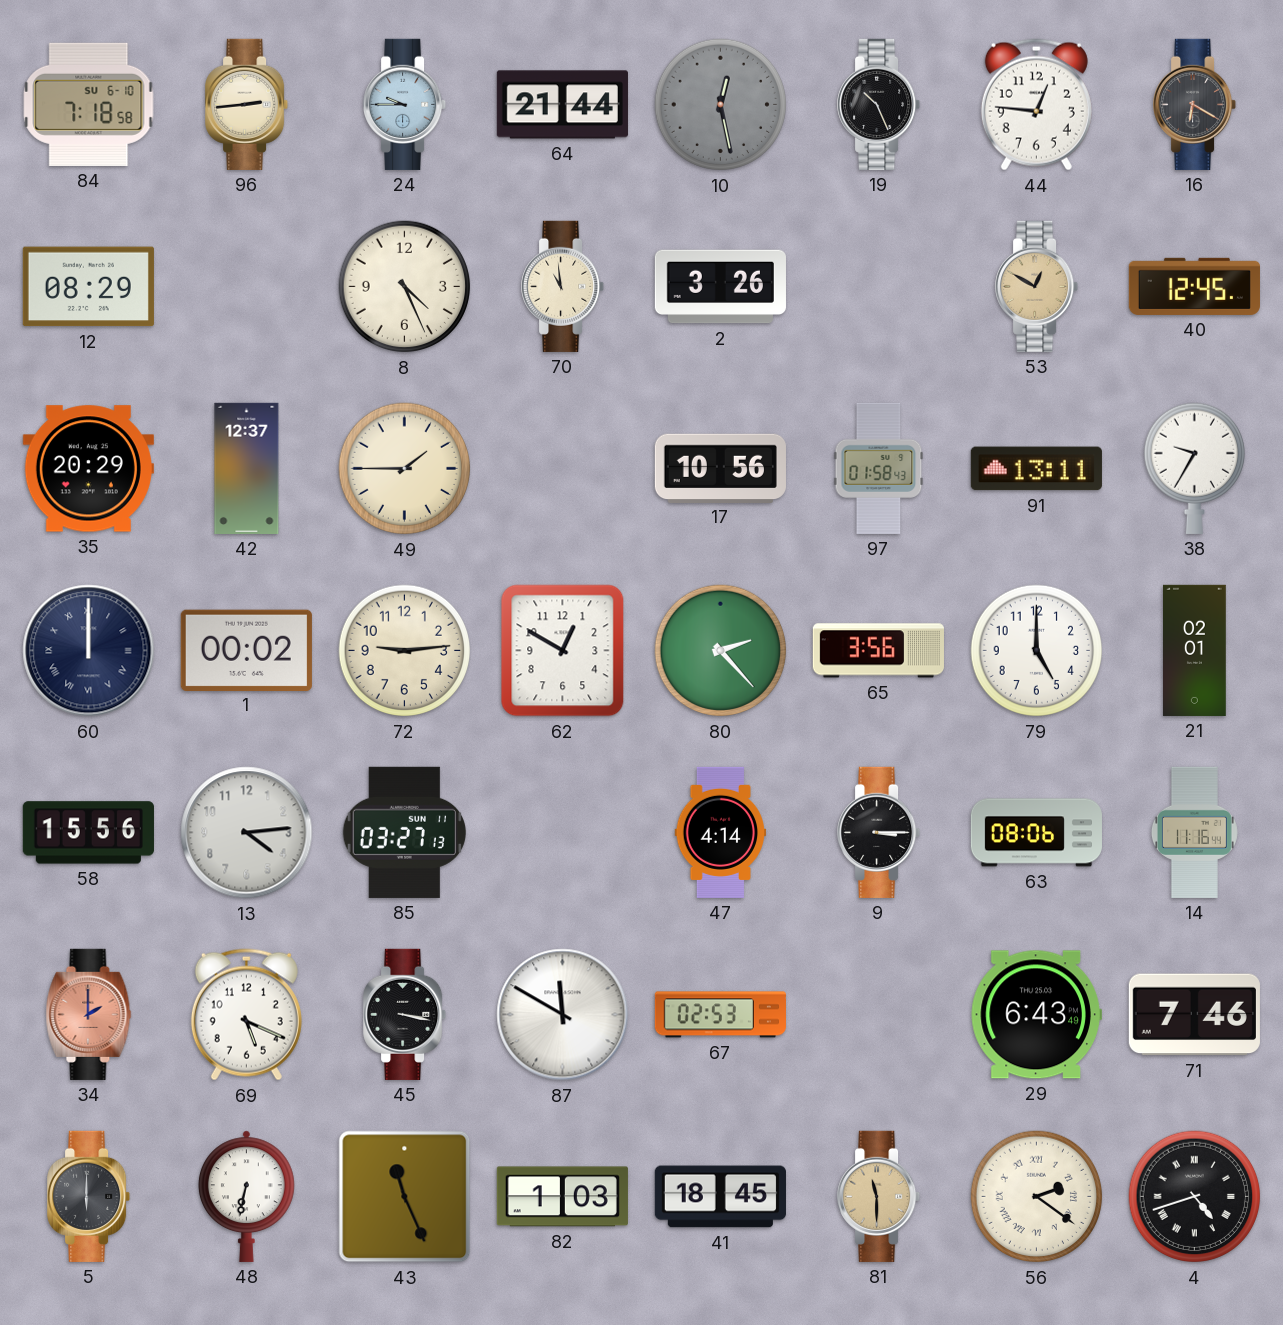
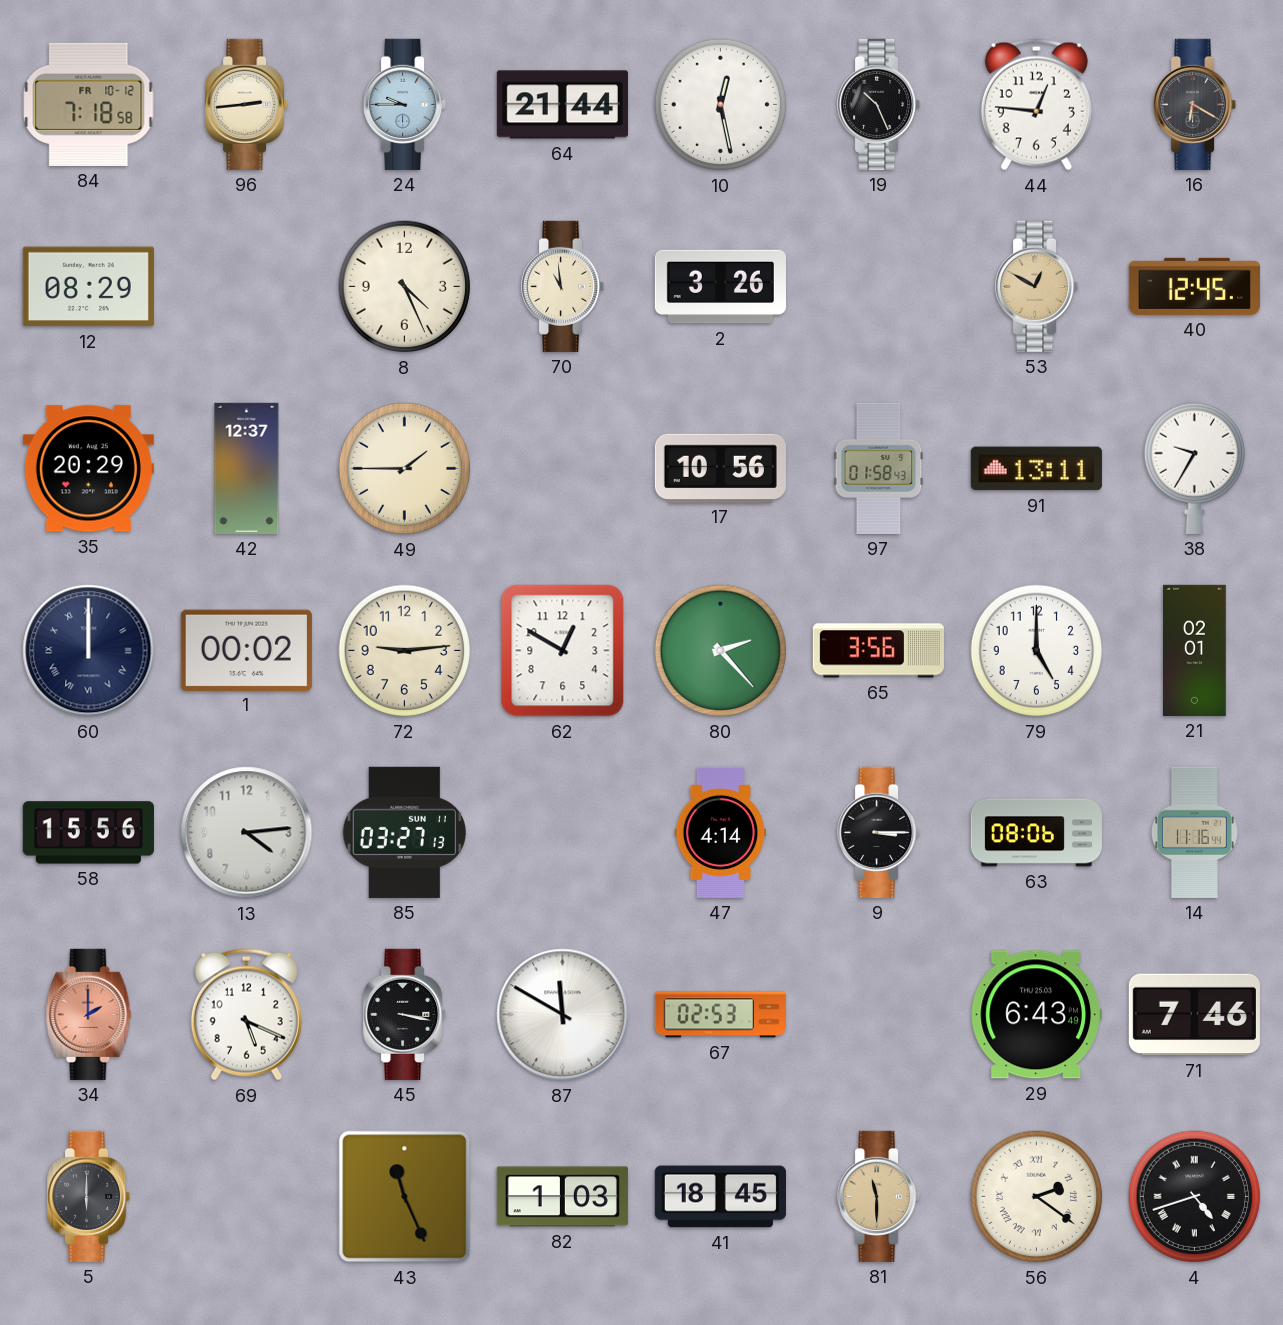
84 date: SU 6-10 -> FR 10-12
10 dial: grey -> white
48: 6:32 -> none
